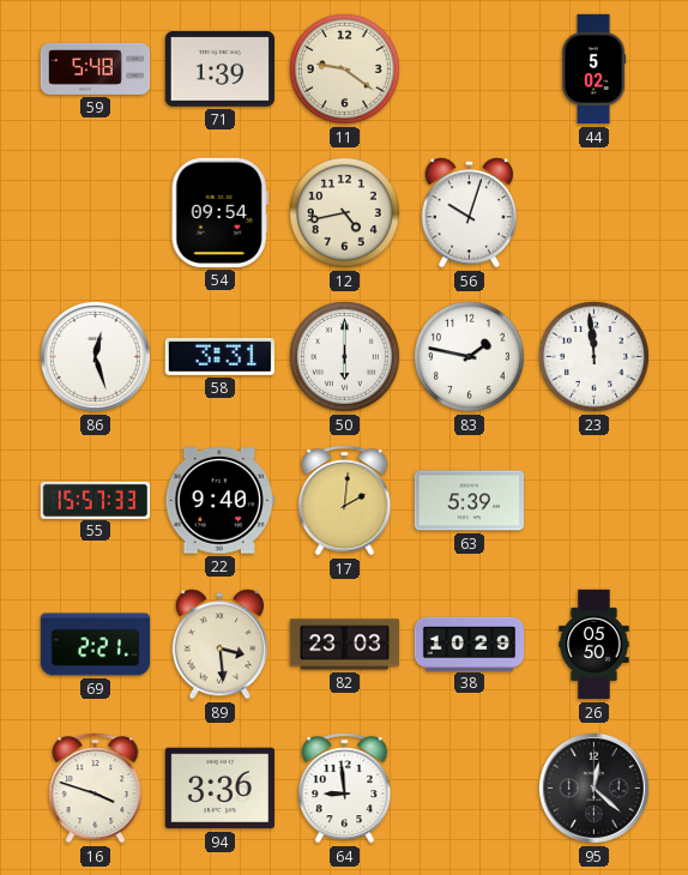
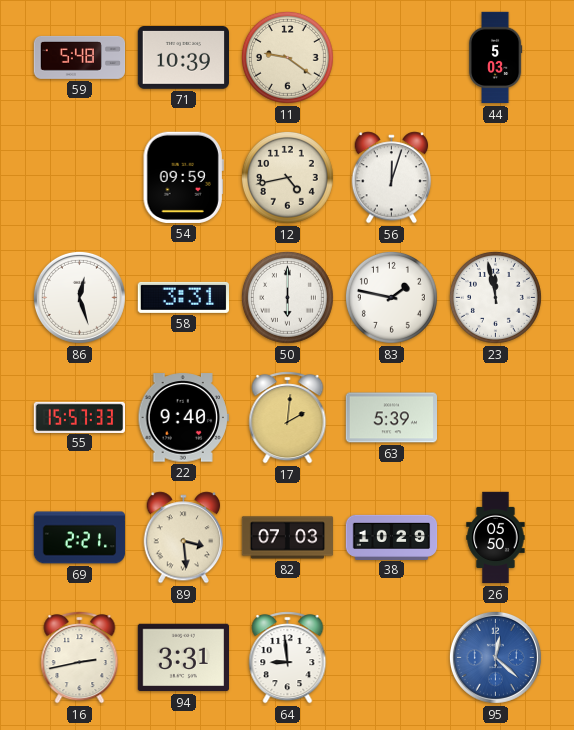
71: 1:39 -> 10:39
44: 5:02 -> 5:03
54: 09:54 -> 09:59
56: 10:03 -> 12:03
23: 11:59 -> 11:58
82: 23:03 -> 07:03
16: 3:48 -> 2:43
94: 3:36 -> 3:31
95 dial: black -> blue
